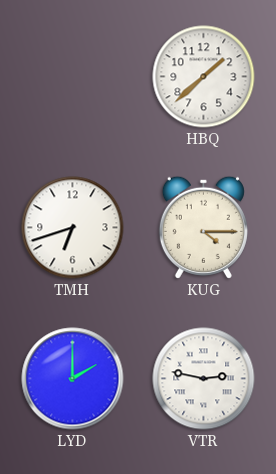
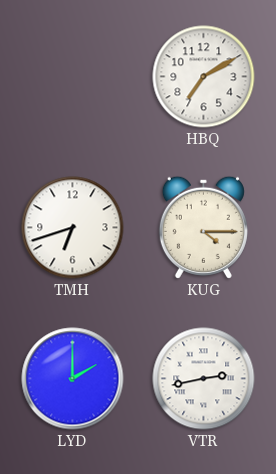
HBQ: 1:38 -> 7:10
VTR: 2:47 -> 2:43
